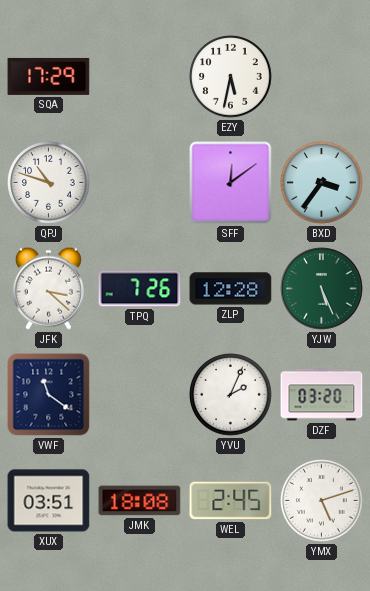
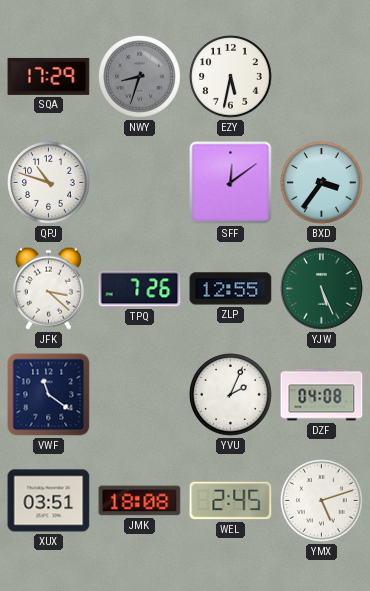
NWY: none -> 8:33
ZLP: 12:28 -> 12:55
DZF: 03:20 -> 04:08
